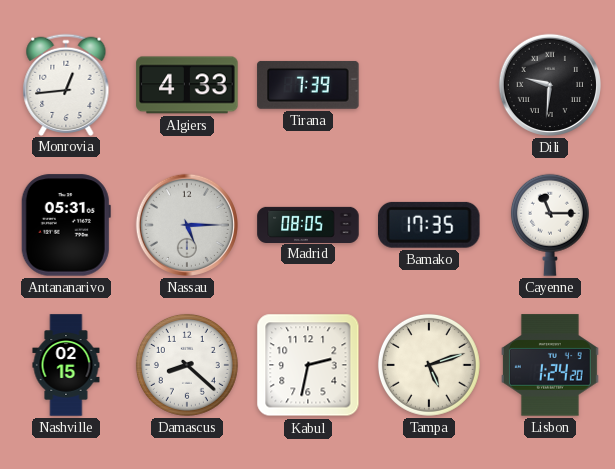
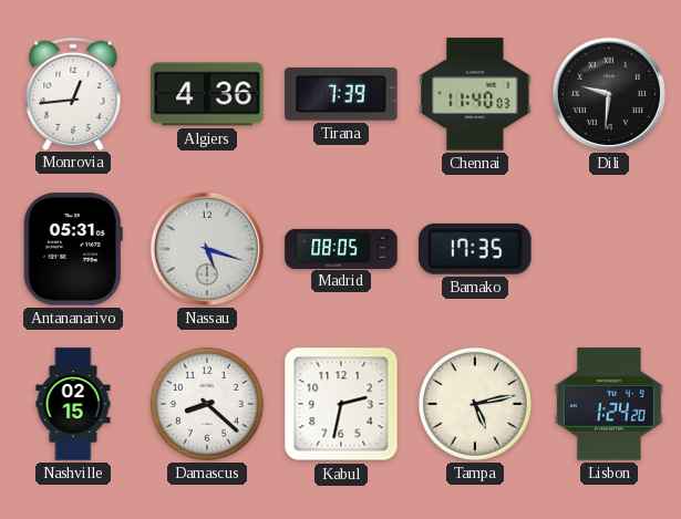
Algiers: 4:33 -> 4:36
Chennai: none -> 11:40
Nassau: 5:15 -> 5:18
Cayenne: 11:15 -> none
Tampa: 5:12 -> 5:13
